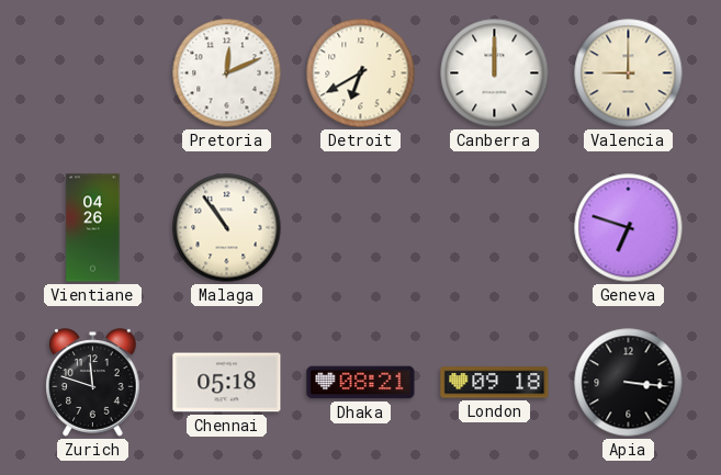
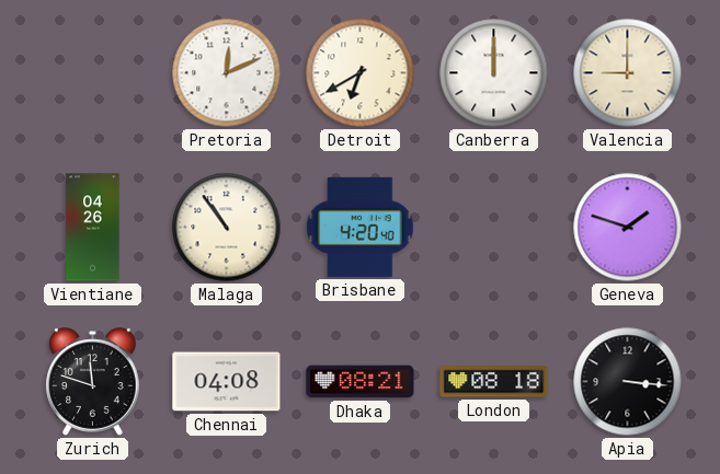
Brisbane: none -> 4:20
Geneva: 6:48 -> 1:48
Chennai: 05:18 -> 04:08
London: 09:18 -> 08:18
